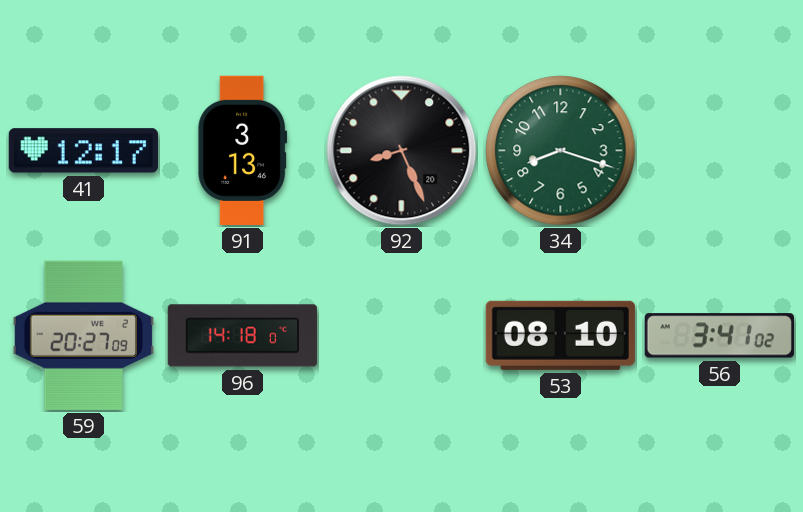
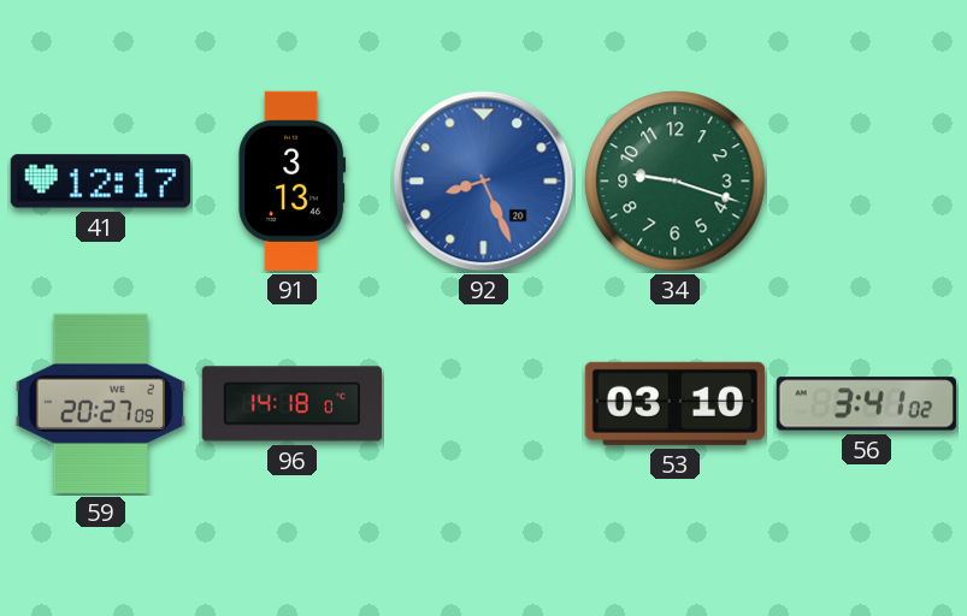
92 dial: black -> blue
34: 8:18 -> 9:18
53: 08:10 -> 03:10
